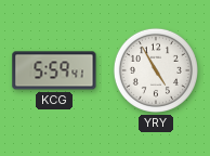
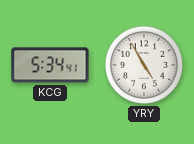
KCG: 5:59 -> 5:34
